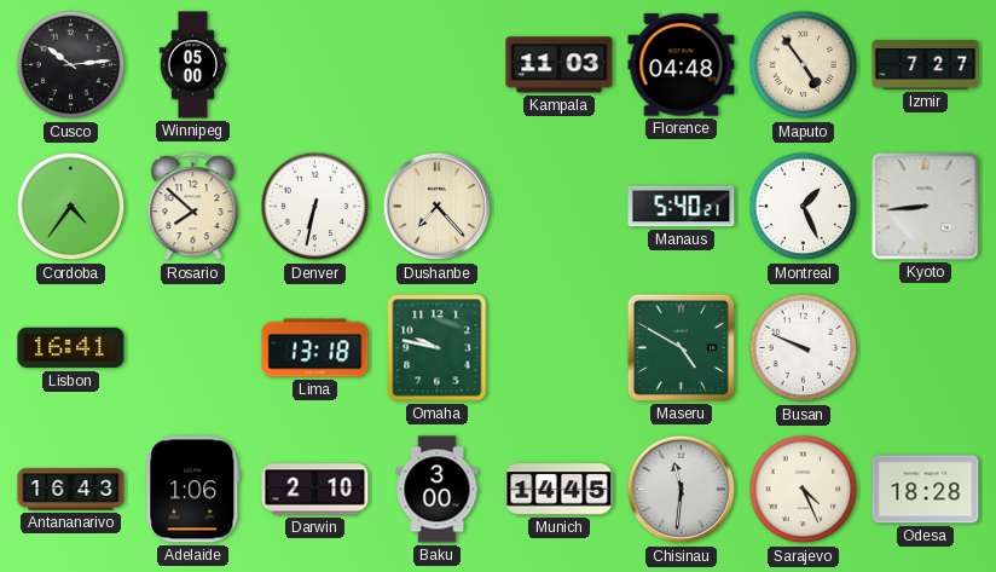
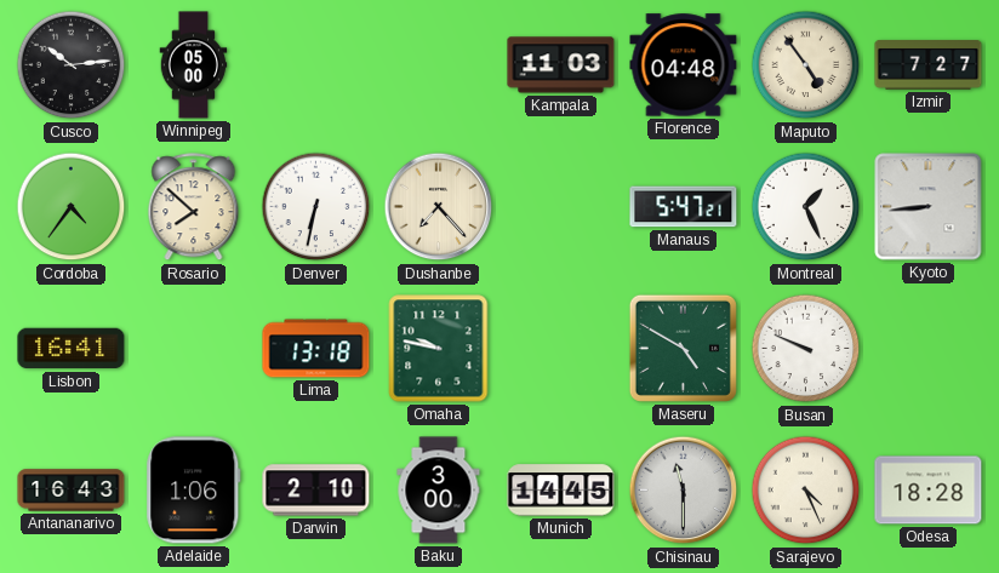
Manaus: 5:40 -> 5:47
Chisinau: 11:31 -> 11:30
